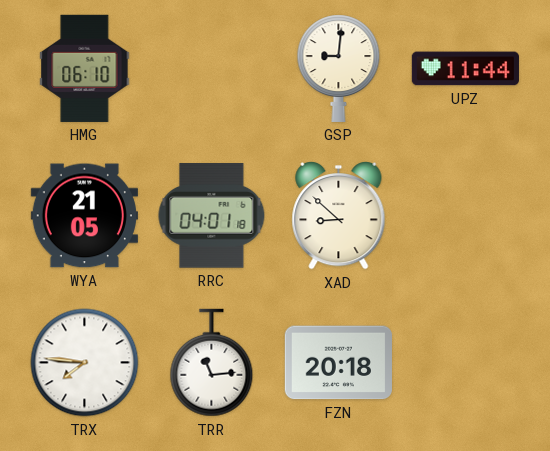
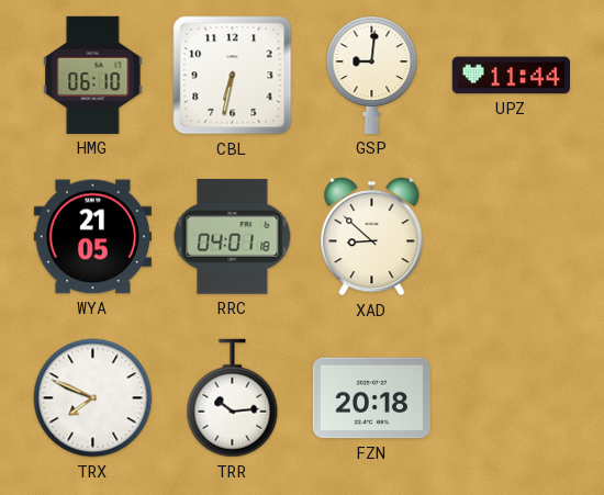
CBL: none -> 6:32
TRX: 7:46 -> 7:49
TRR: 11:14 -> 10:14
